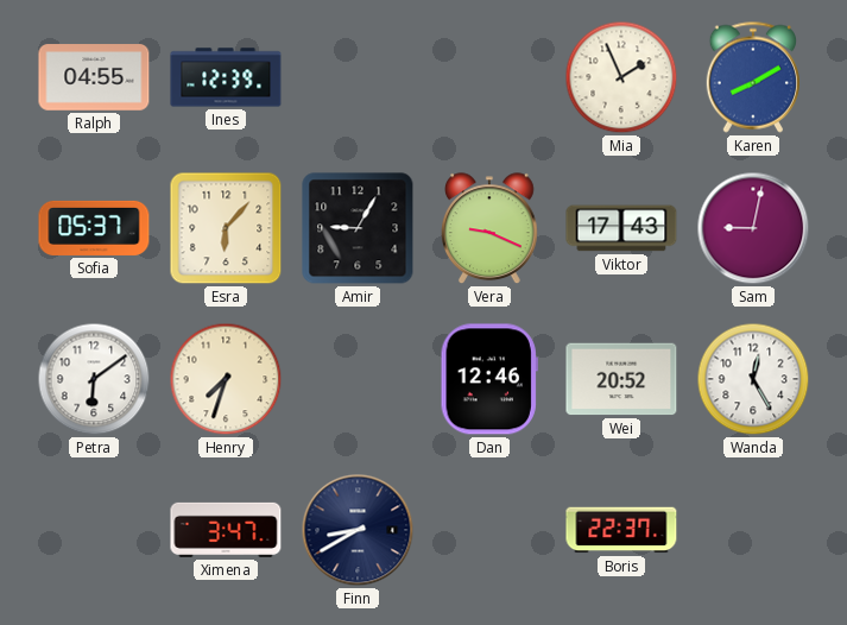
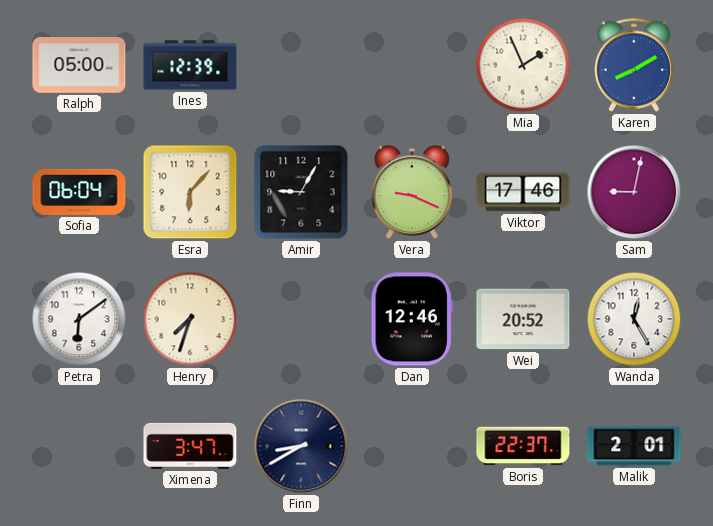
Ralph: 04:55 -> 05:00
Sofia: 05:37 -> 06:04
Viktor: 17:43 -> 17:46
Malik: none -> 2:01
